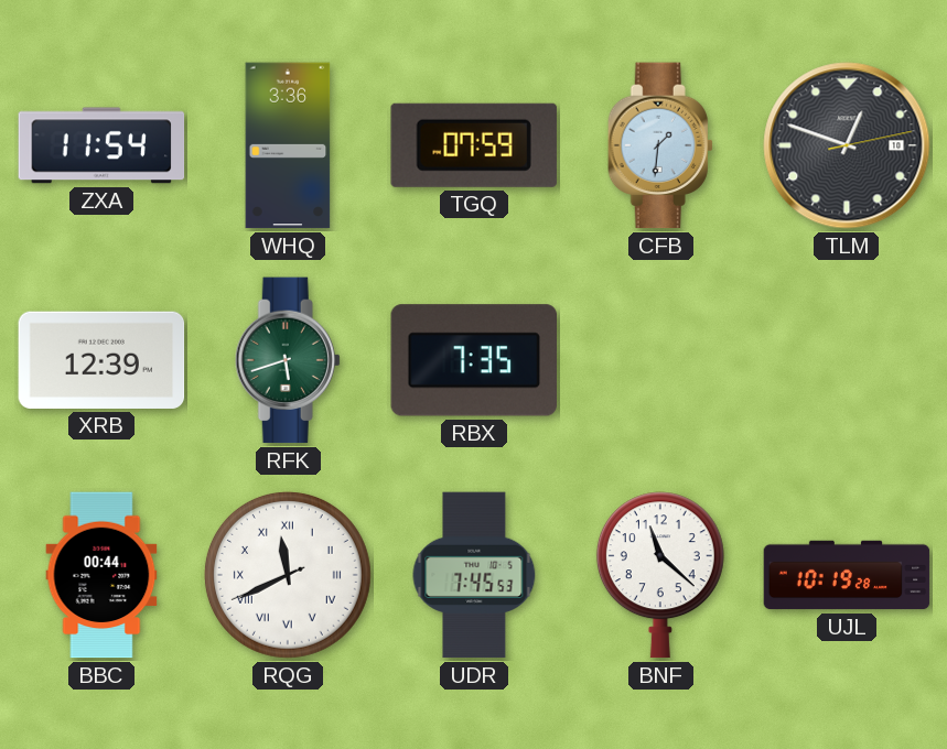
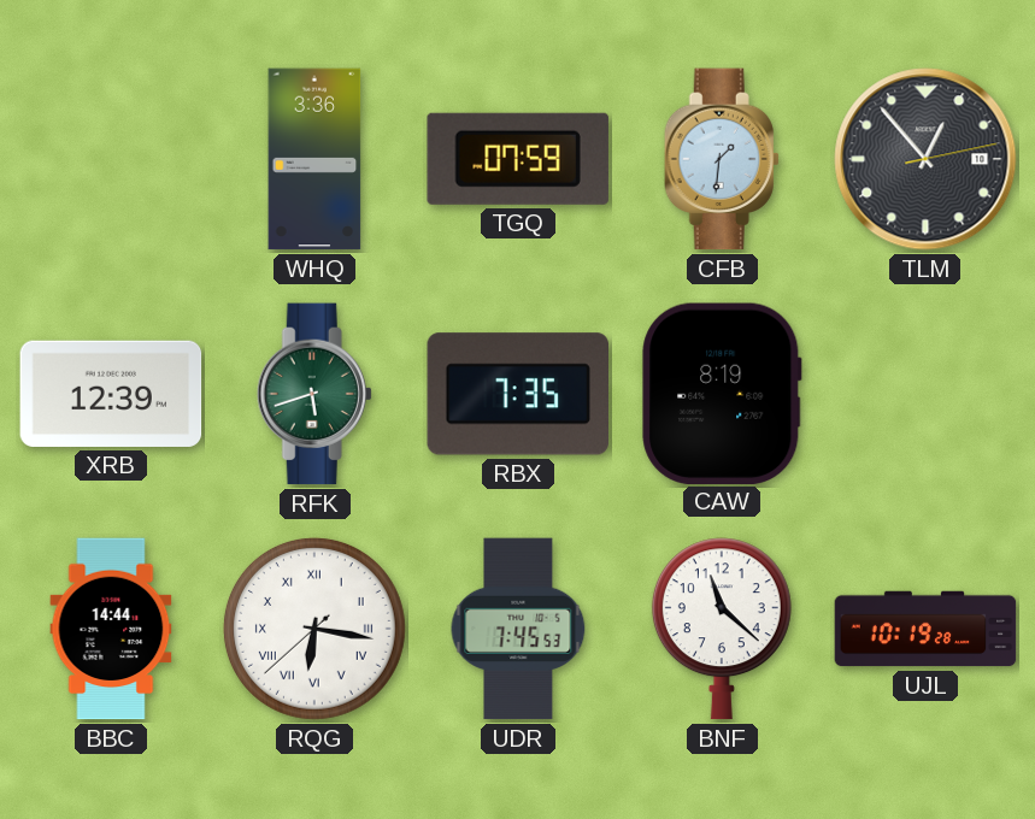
ZXA: 11:54 -> none
TLM: 12:48 -> 12:53
CAW: none -> 8:19
BBC: 00:44 -> 14:44
RQG: 11:40 -> 6:16
